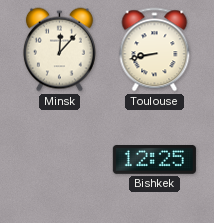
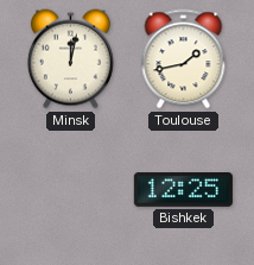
Minsk: 12:07 -> 12:02
Toulouse: 8:43 -> 1:43
